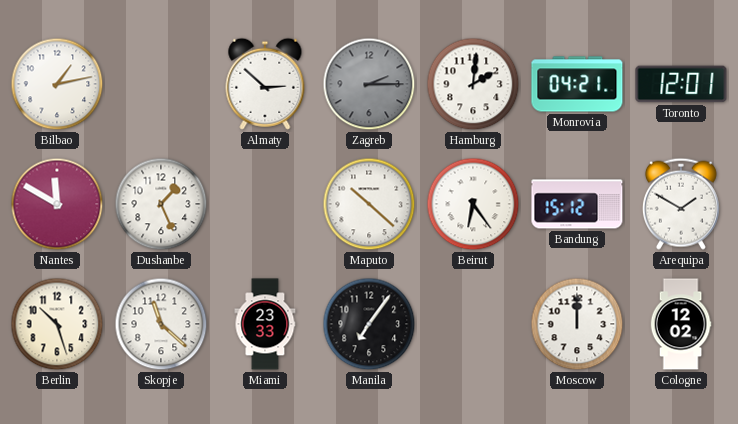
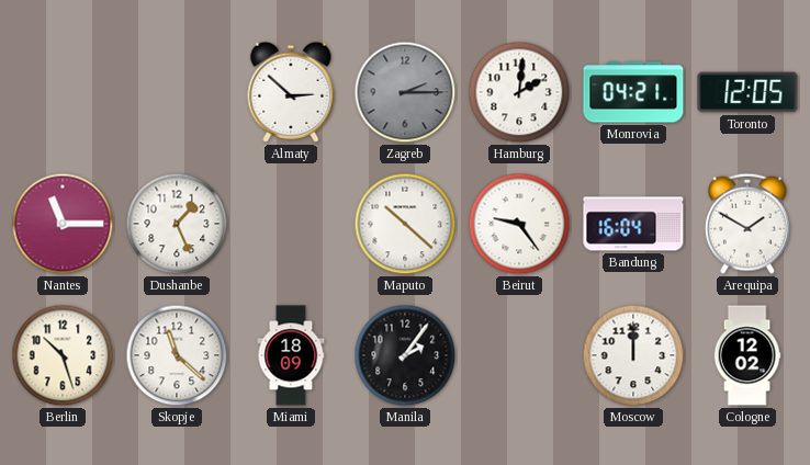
Bilbao: 1:13 -> none
Toronto: 12:01 -> 12:05
Nantes: 11:50 -> 11:15
Beirut: 6:24 -> 9:24
Bandung: 15:12 -> 16:04
Miami: 23:33 -> 18:09
Manila: 7:06 -> 2:06
